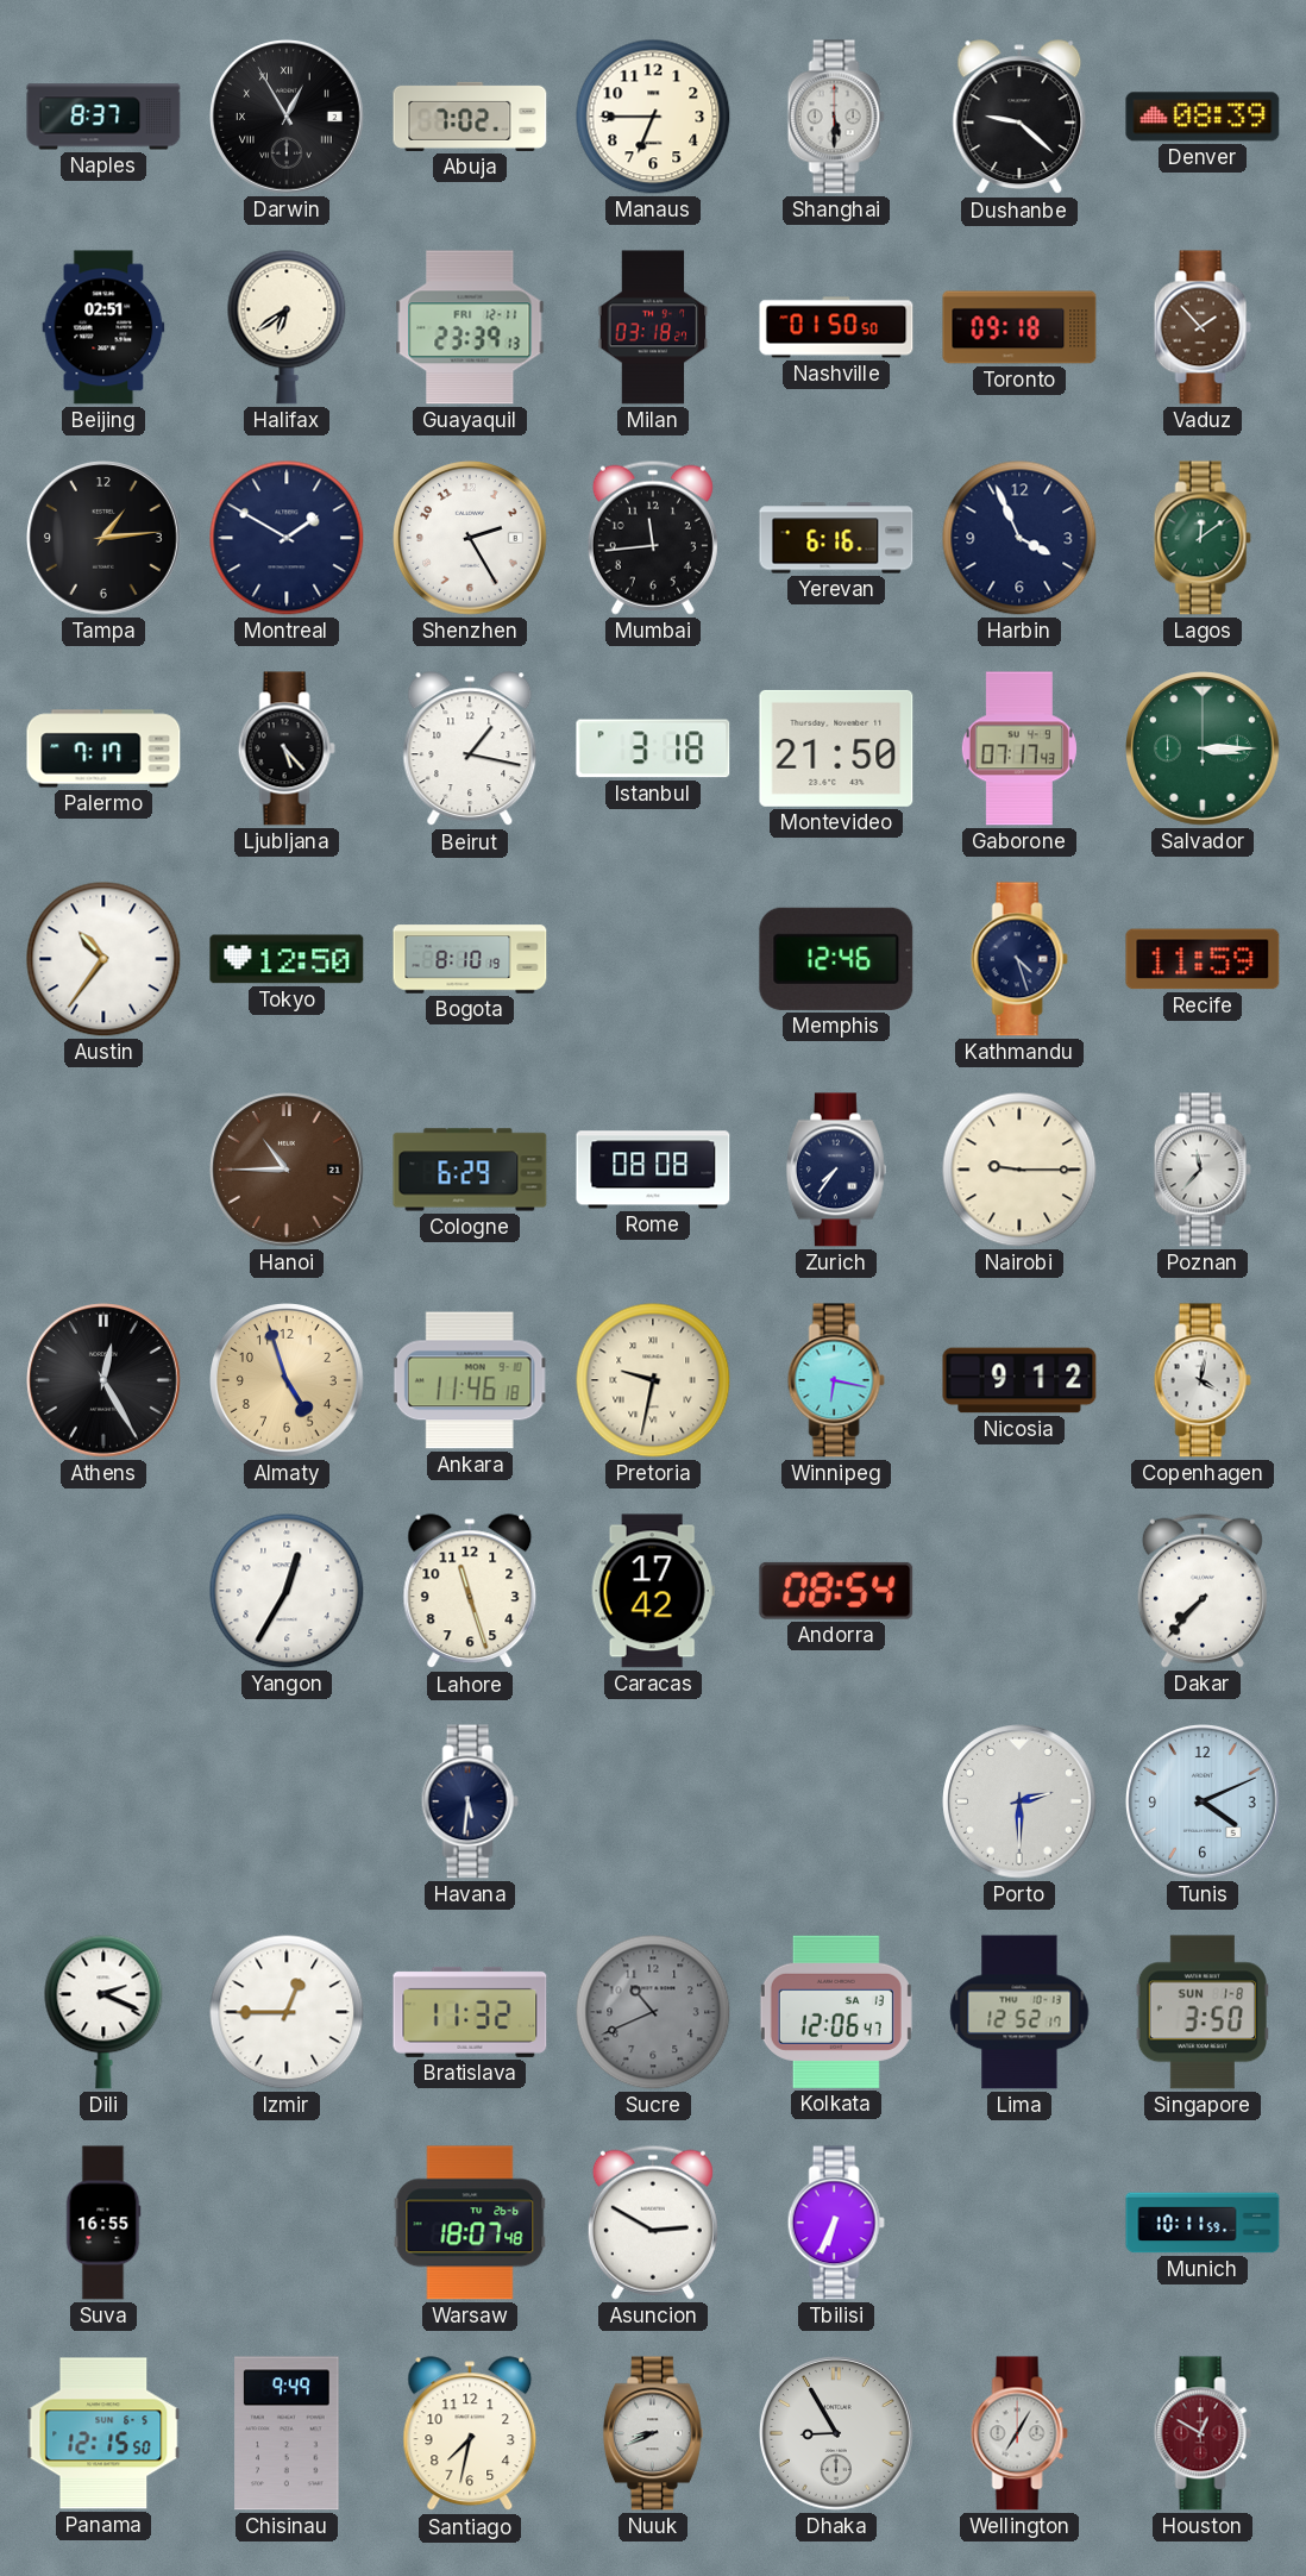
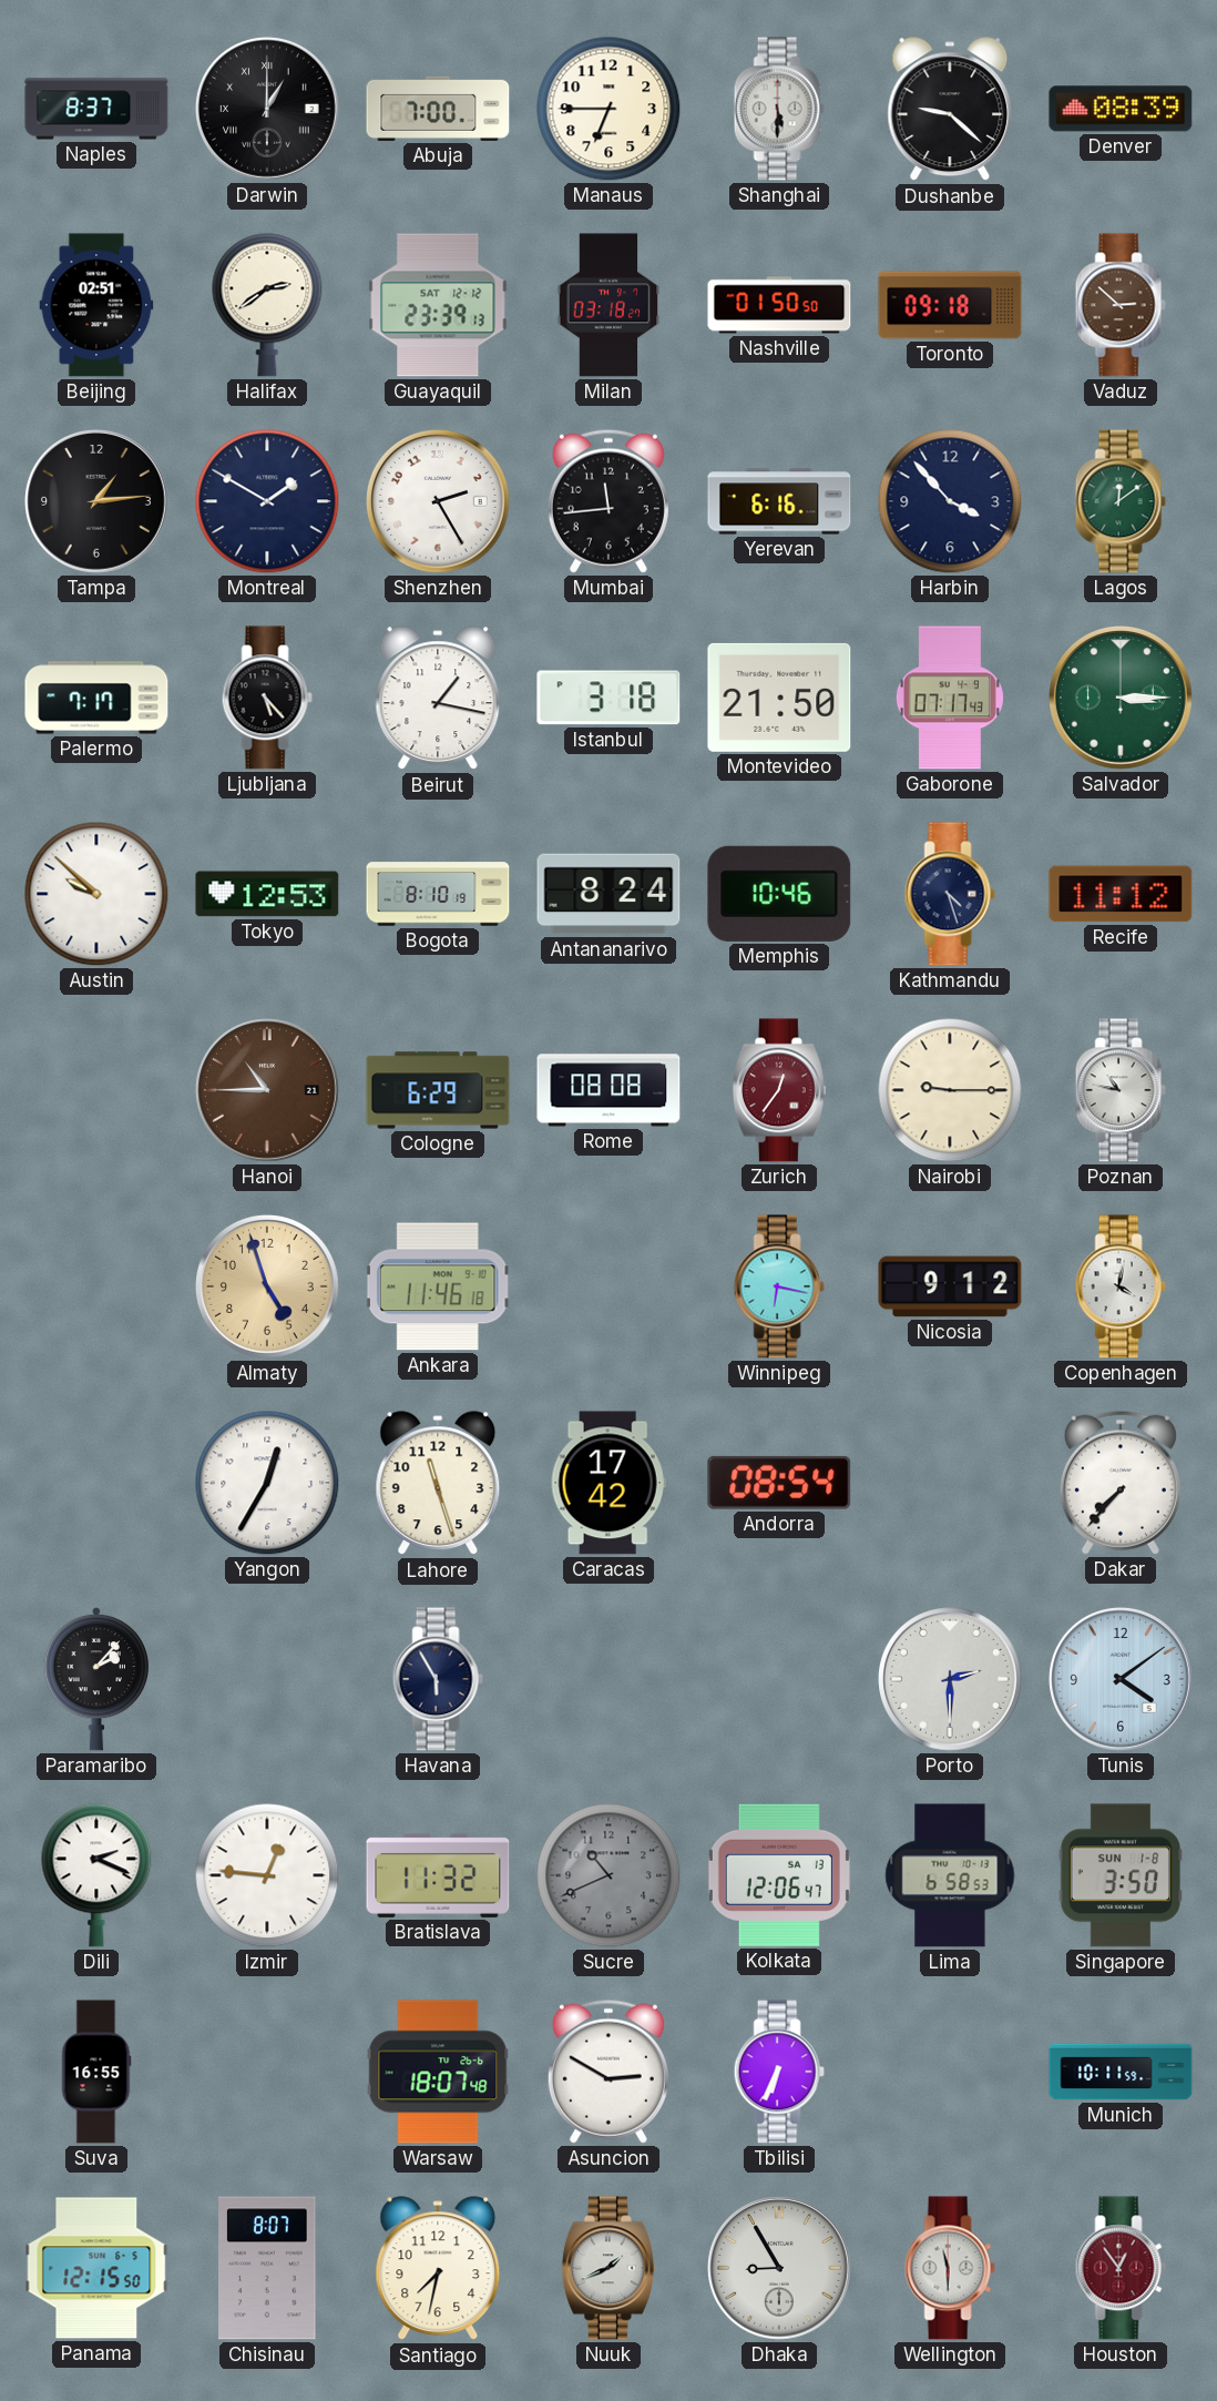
Darwin: 12:55 -> 1:00
Abuja: 7:02 -> 7:00
Halifax: 6:39 -> 2:39
Guayaquil date: FRI 12-11 -> SAT 12-12
Vaduz: 1:53 -> 2:52
Harbin: 3:56 -> 3:53
Austin: 10:36 -> 9:52
Tokyo: 12:50 -> 12:53
Antananarivo: none -> 8:24
Memphis: 12:46 -> 10:46
Recife: 11:59 -> 11:12
Zurich: 7:36 -> 12:36
Zurich dial: navy -> burgundy
Poznan: 11:37 -> 10:47
Athens: 12:25 -> none
Pretoria: 9:32 -> none
Paramaribo: none -> 2:07
Havana: 5:31 -> 5:55
Tunis: 4:11 -> 4:09
Izmir: 12:45 -> 12:46
Lima: 12:52 -> 6:58
Chisinau: 9:49 -> 8:07
Nuuk: 8:41 -> 1:41
Wellington: 7:05 -> 11:30
Houston: 12:50 -> 12:54
